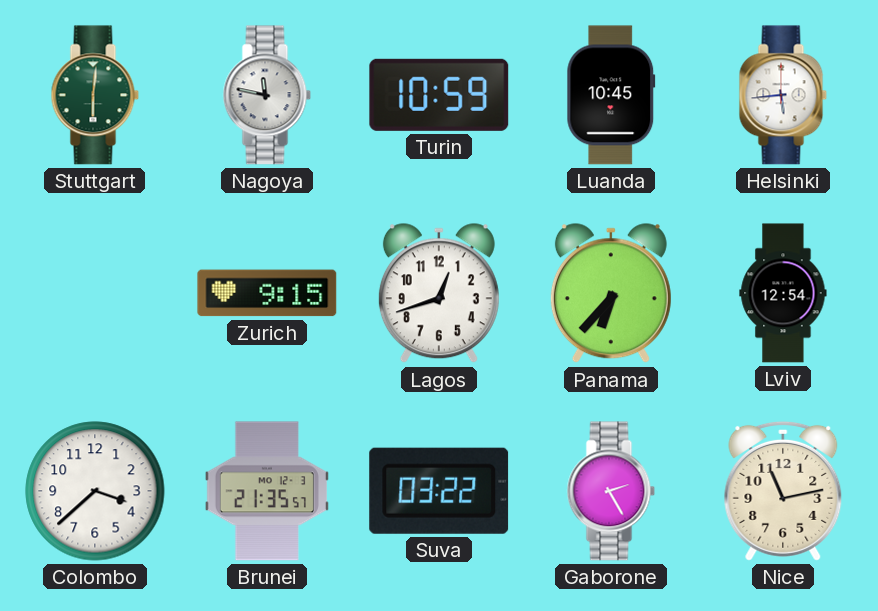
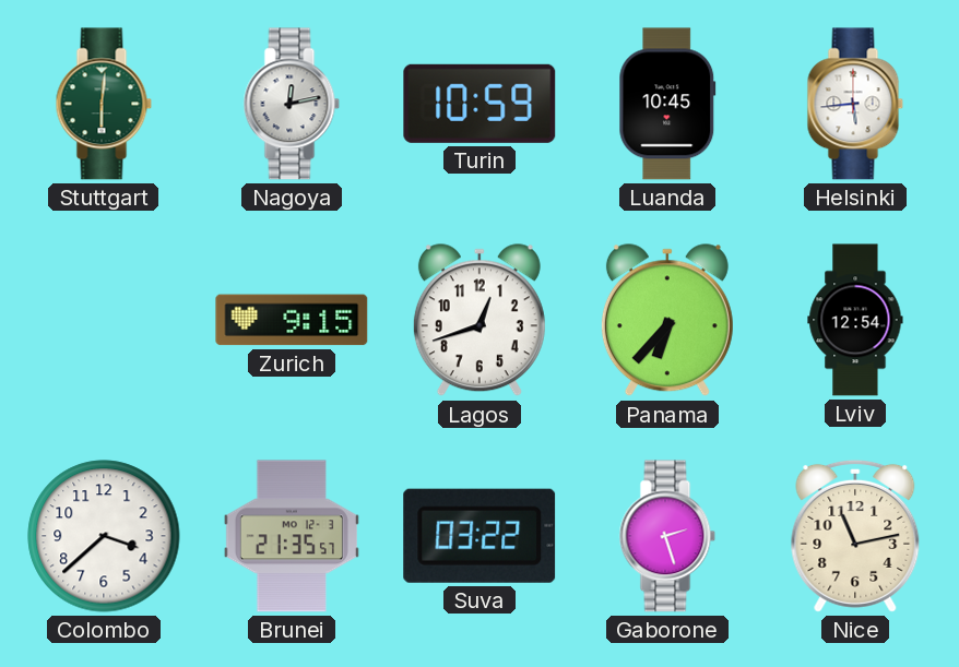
Nagoya: 11:47 -> 12:13
Gaborone: 2:25 -> 2:27
